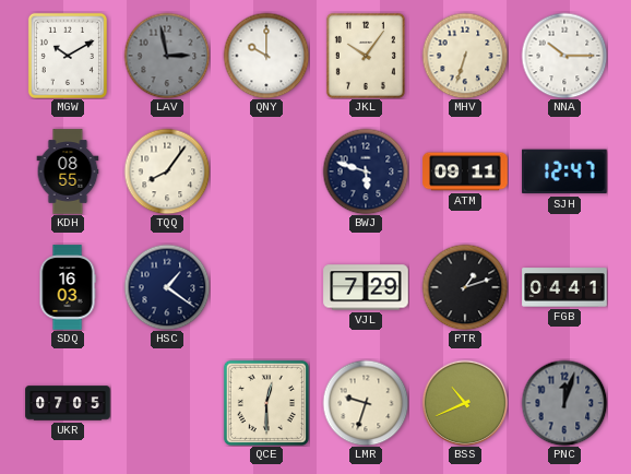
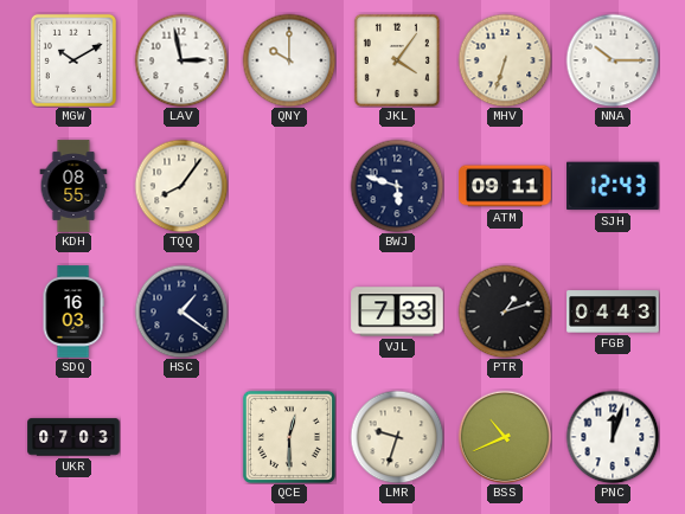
LAV dial: grey -> white
JKL: 10:06 -> 4:06
SJH: 12:47 -> 12:43
VJL: 7:29 -> 7:33
FGB: 04:41 -> 04:43
UKR: 07:05 -> 07:03
PNC dial: grey -> white
